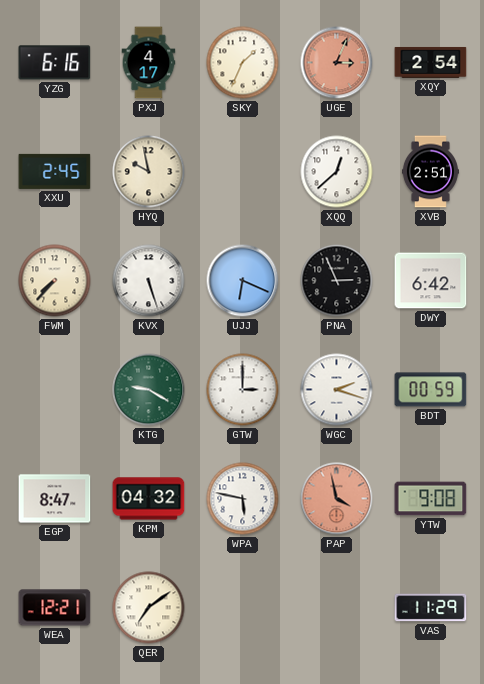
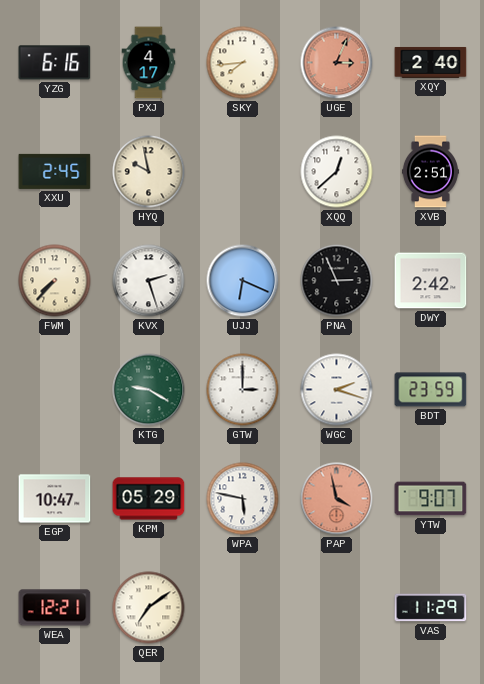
SKY: 1:34 -> 7:44
XQY: 2:54 -> 2:40
KVX: 5:27 -> 2:27
DWY: 6:42 -> 2:42
BDT: 00:59 -> 23:59
EGP: 8:47 -> 10:47
KPM: 04:32 -> 05:29
YTW: 9:08 -> 9:07
